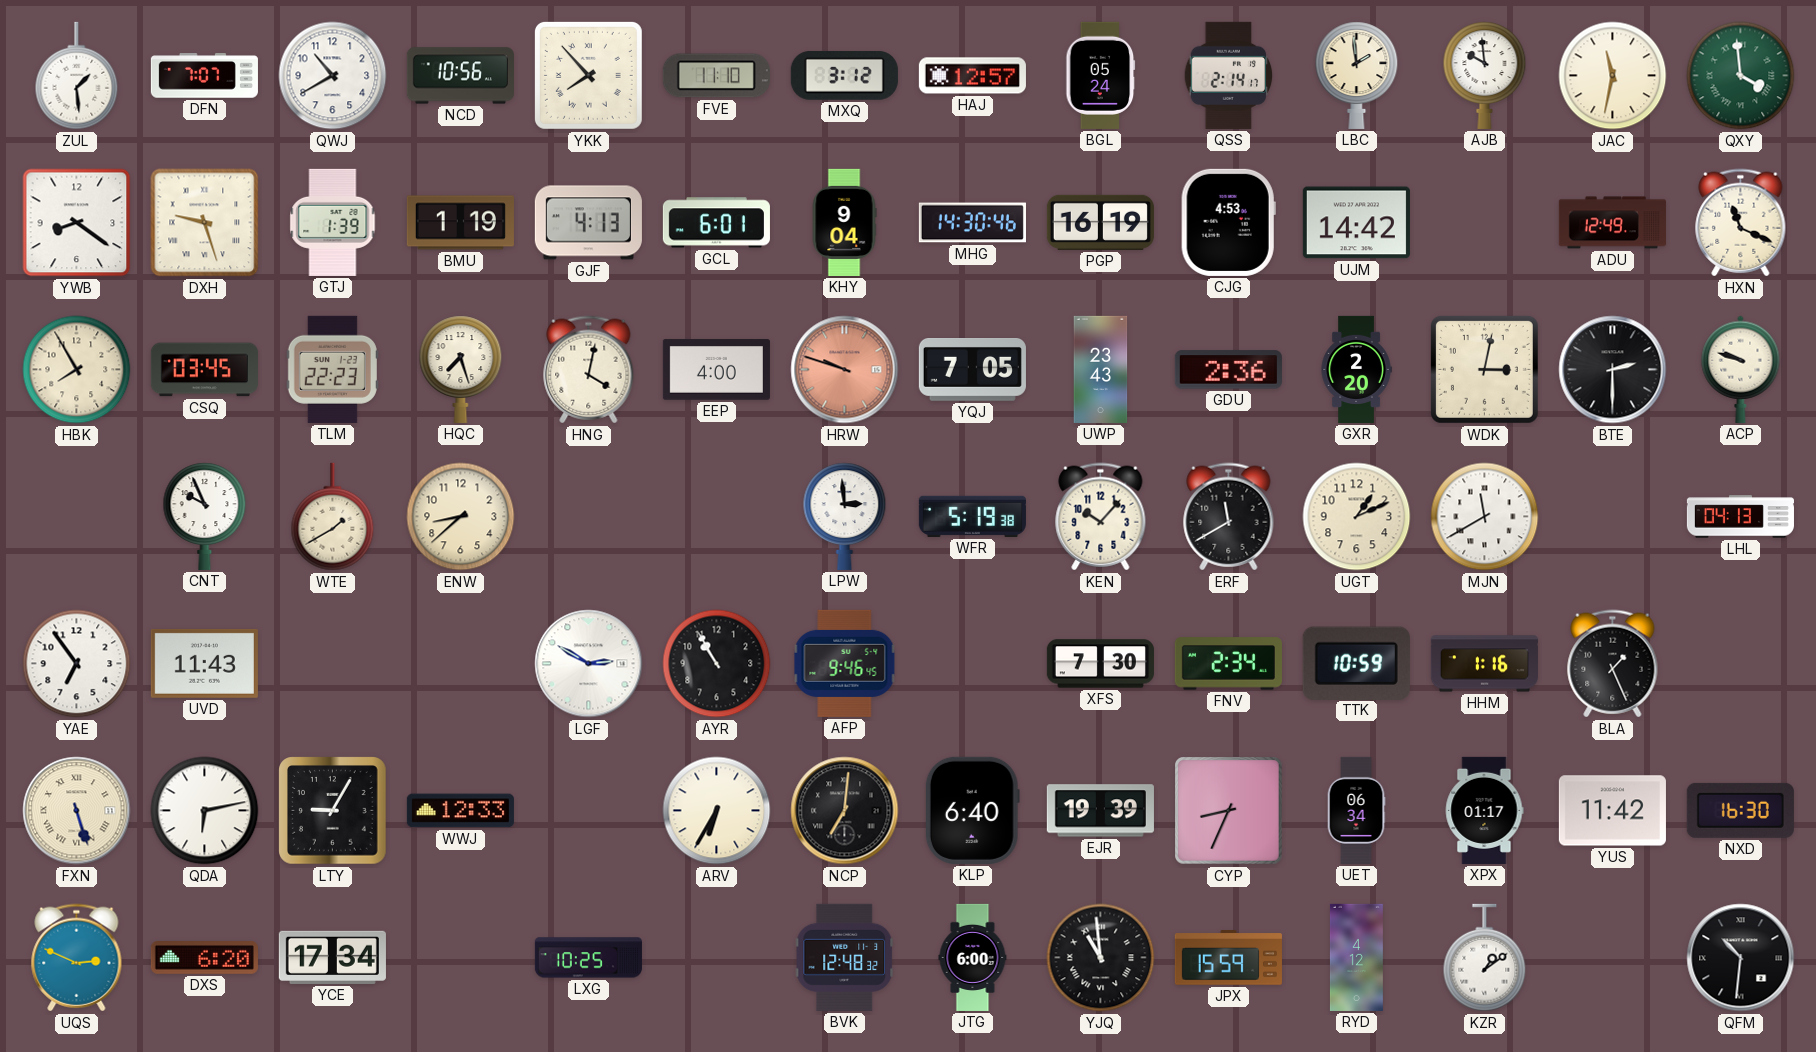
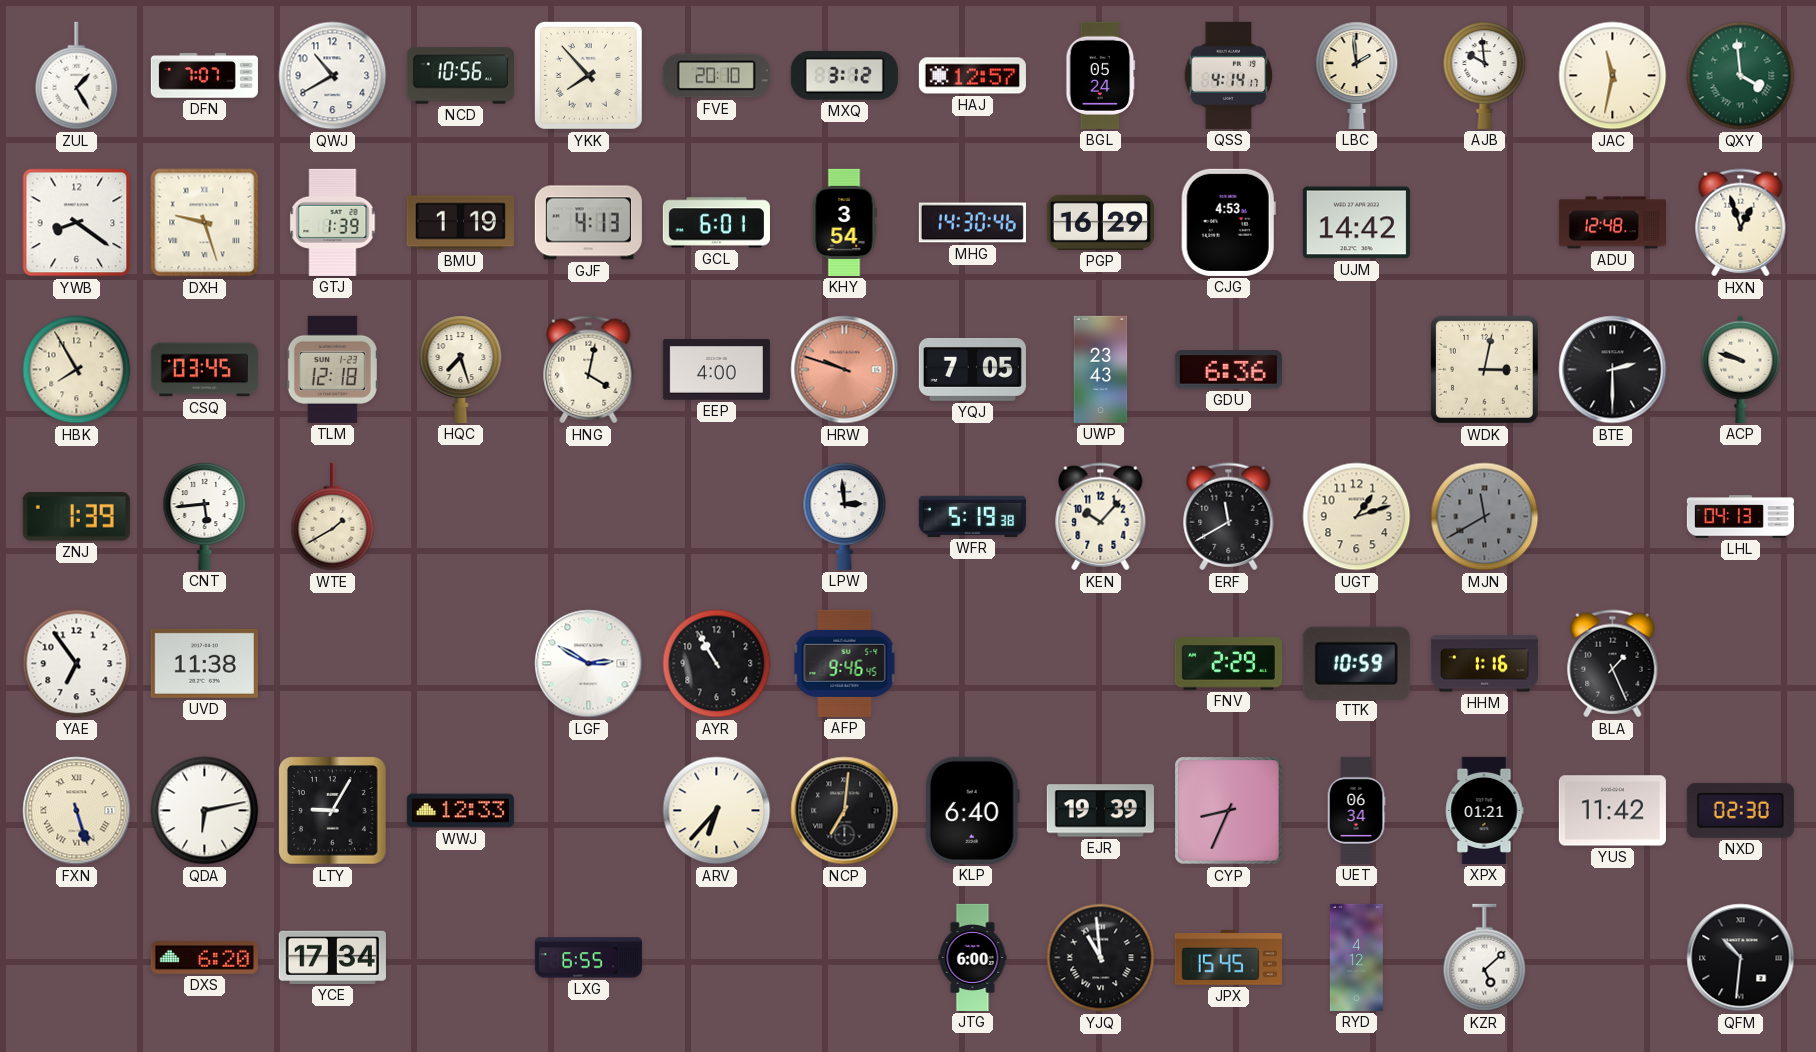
ZUL: 1:29 -> 1:25
FVE: 11:10 -> 20:10
QSS: 2:14 -> 4:14
KHY: 9:04 -> 3:54
PGP: 16:19 -> 16:29
ADU: 12:49 -> 12:48
HXN: 11:19 -> 12:57
TLM: 22:23 -> 12:18
GDU: 2:36 -> 6:36
GXR: 2:20 -> none
ZNJ: none -> 1:39
CNT: 9:56 -> 5:44
ENW: 8:38 -> none
UGT: 1:11 -> 1:12
MJN dial: white -> grey
UVD: 11:43 -> 11:38
XFS: 7:30 -> none
FNV: 2:34 -> 2:29
ARV: 6:35 -> 6:37
XPX: 01:17 -> 01:21
NXD: 16:30 -> 02:30
UQS: 2:49 -> none
LXG: 10:25 -> 6:55
BVK: 12:48 -> none
JPX: 15:59 -> 15:45
KZR: 1:09 -> 5:08
